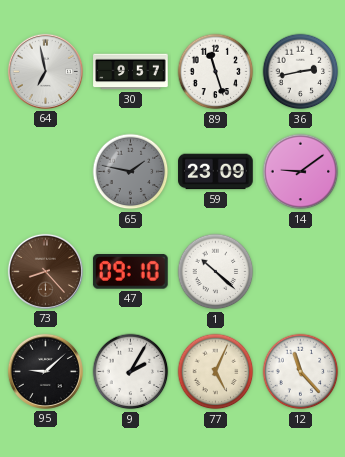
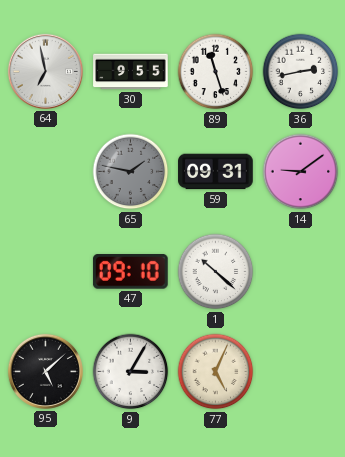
30: 9:57 -> 9:55
59: 23:09 -> 09:31
73: 8:23 -> none
95: 9:08 -> 5:08
9: 2:05 -> 3:05
12: 11:23 -> none
